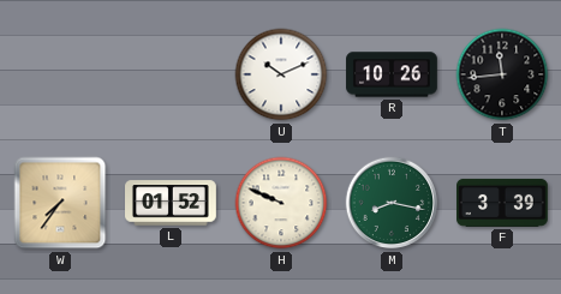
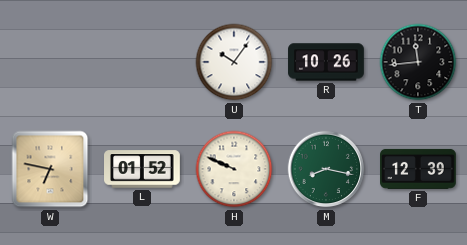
U: 10:11 -> 10:06
W: 7:36 -> 6:47
F: 3:39 -> 12:39
